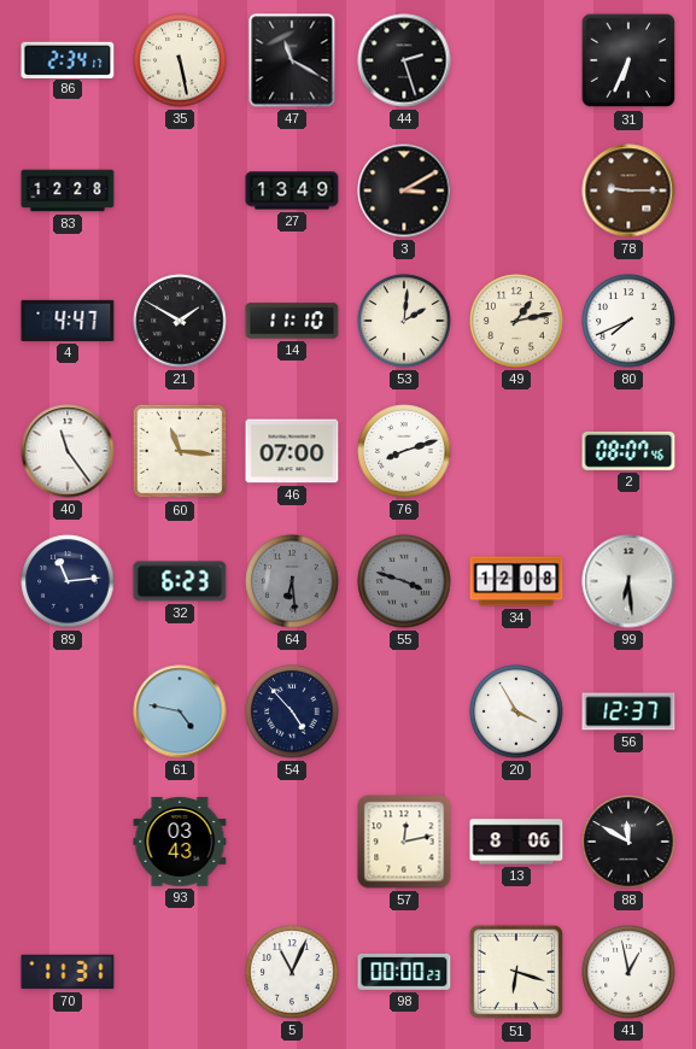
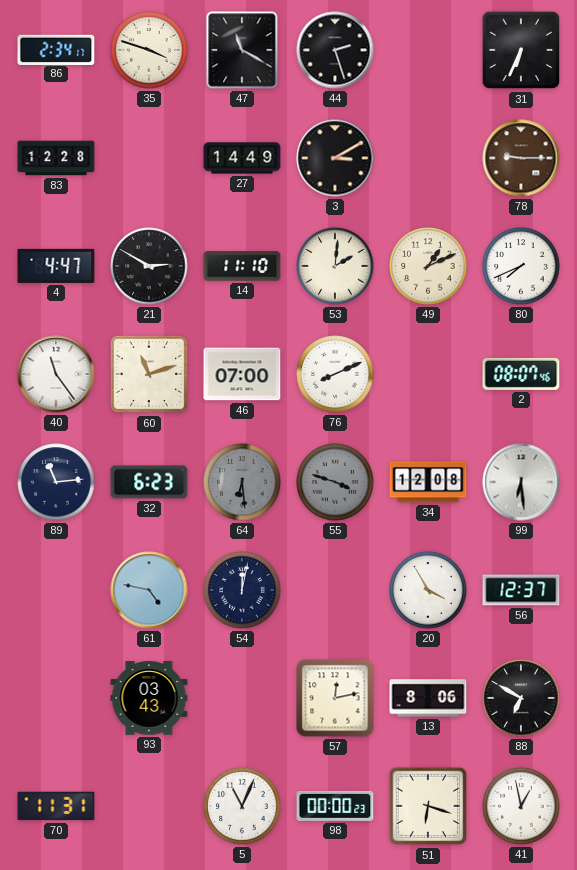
35: 5:28 -> 3:48
27: 13:49 -> 14:49
21: 1:50 -> 2:50
49: 1:13 -> 1:11
60: 11:16 -> 11:12
76: 8:12 -> 8:11
54: 4:53 -> 12:02
88: 11:50 -> 6:50
